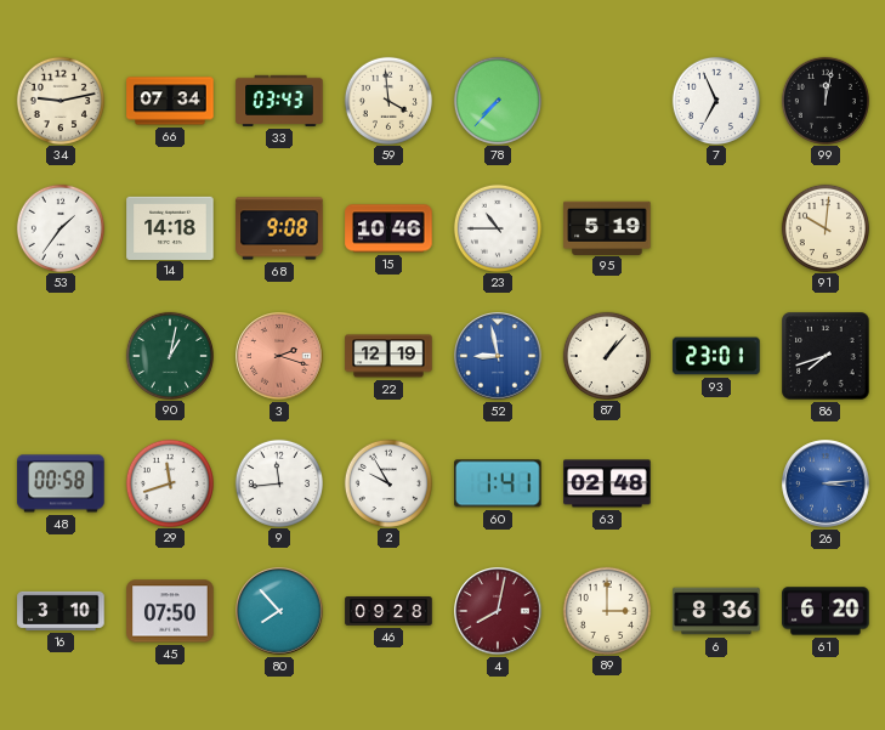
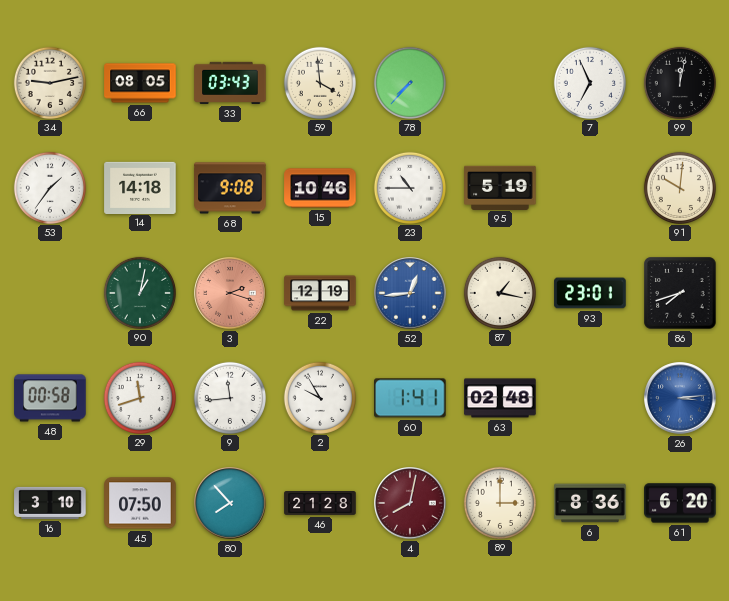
66: 07:34 -> 08:05
52: 8:58 -> 12:44
87: 1:07 -> 1:17
46: 09:28 -> 21:28
